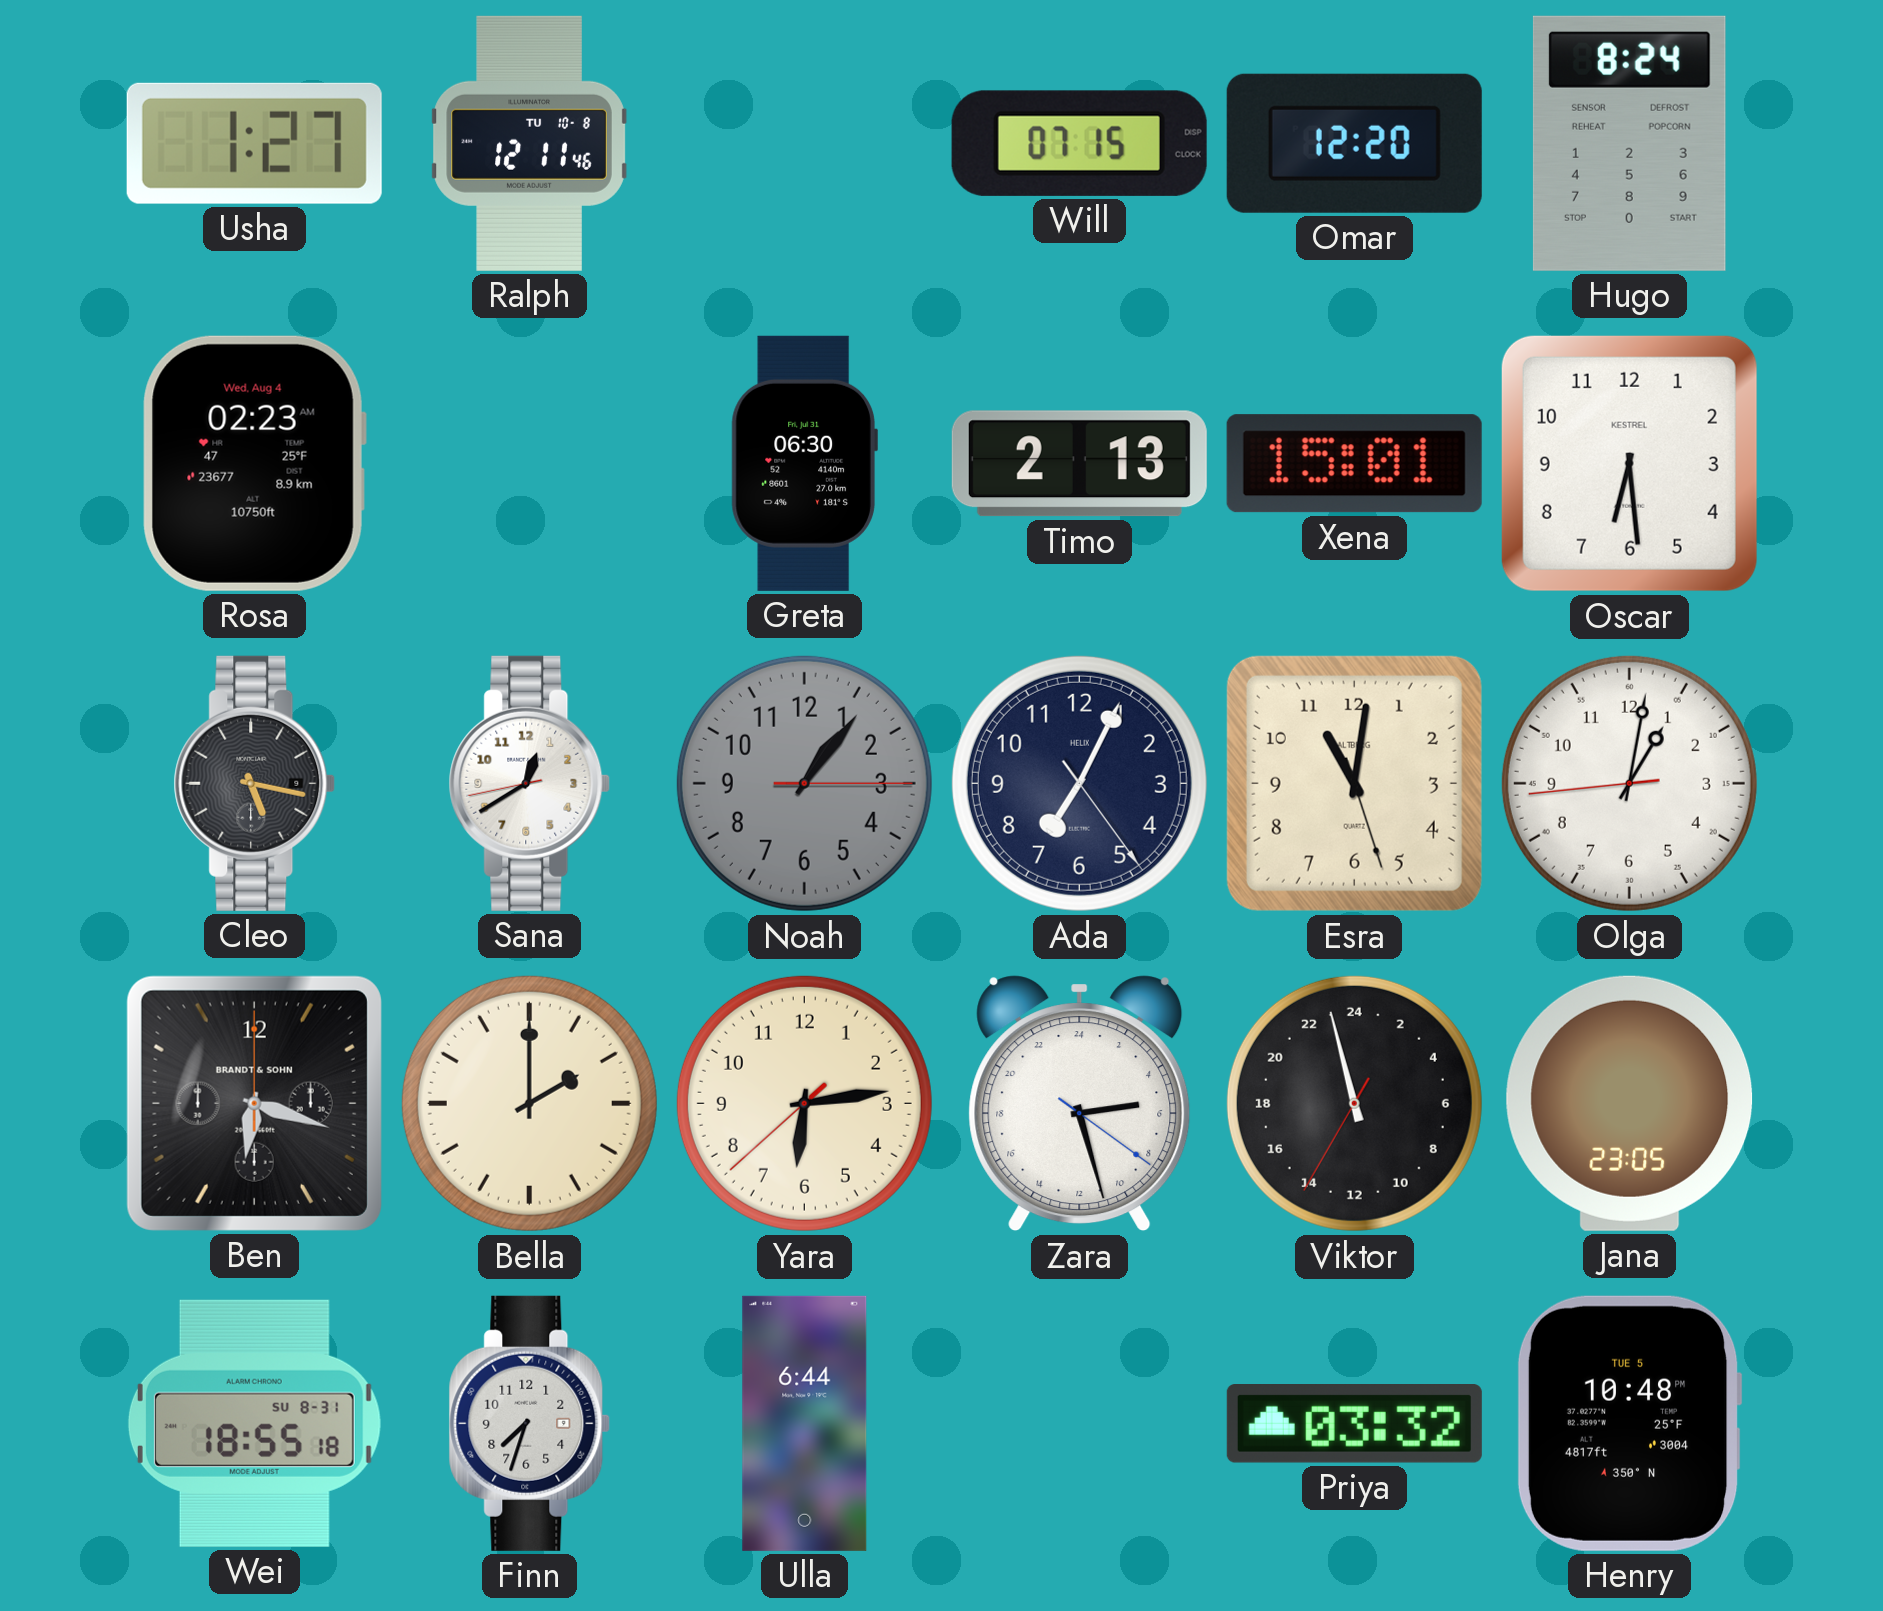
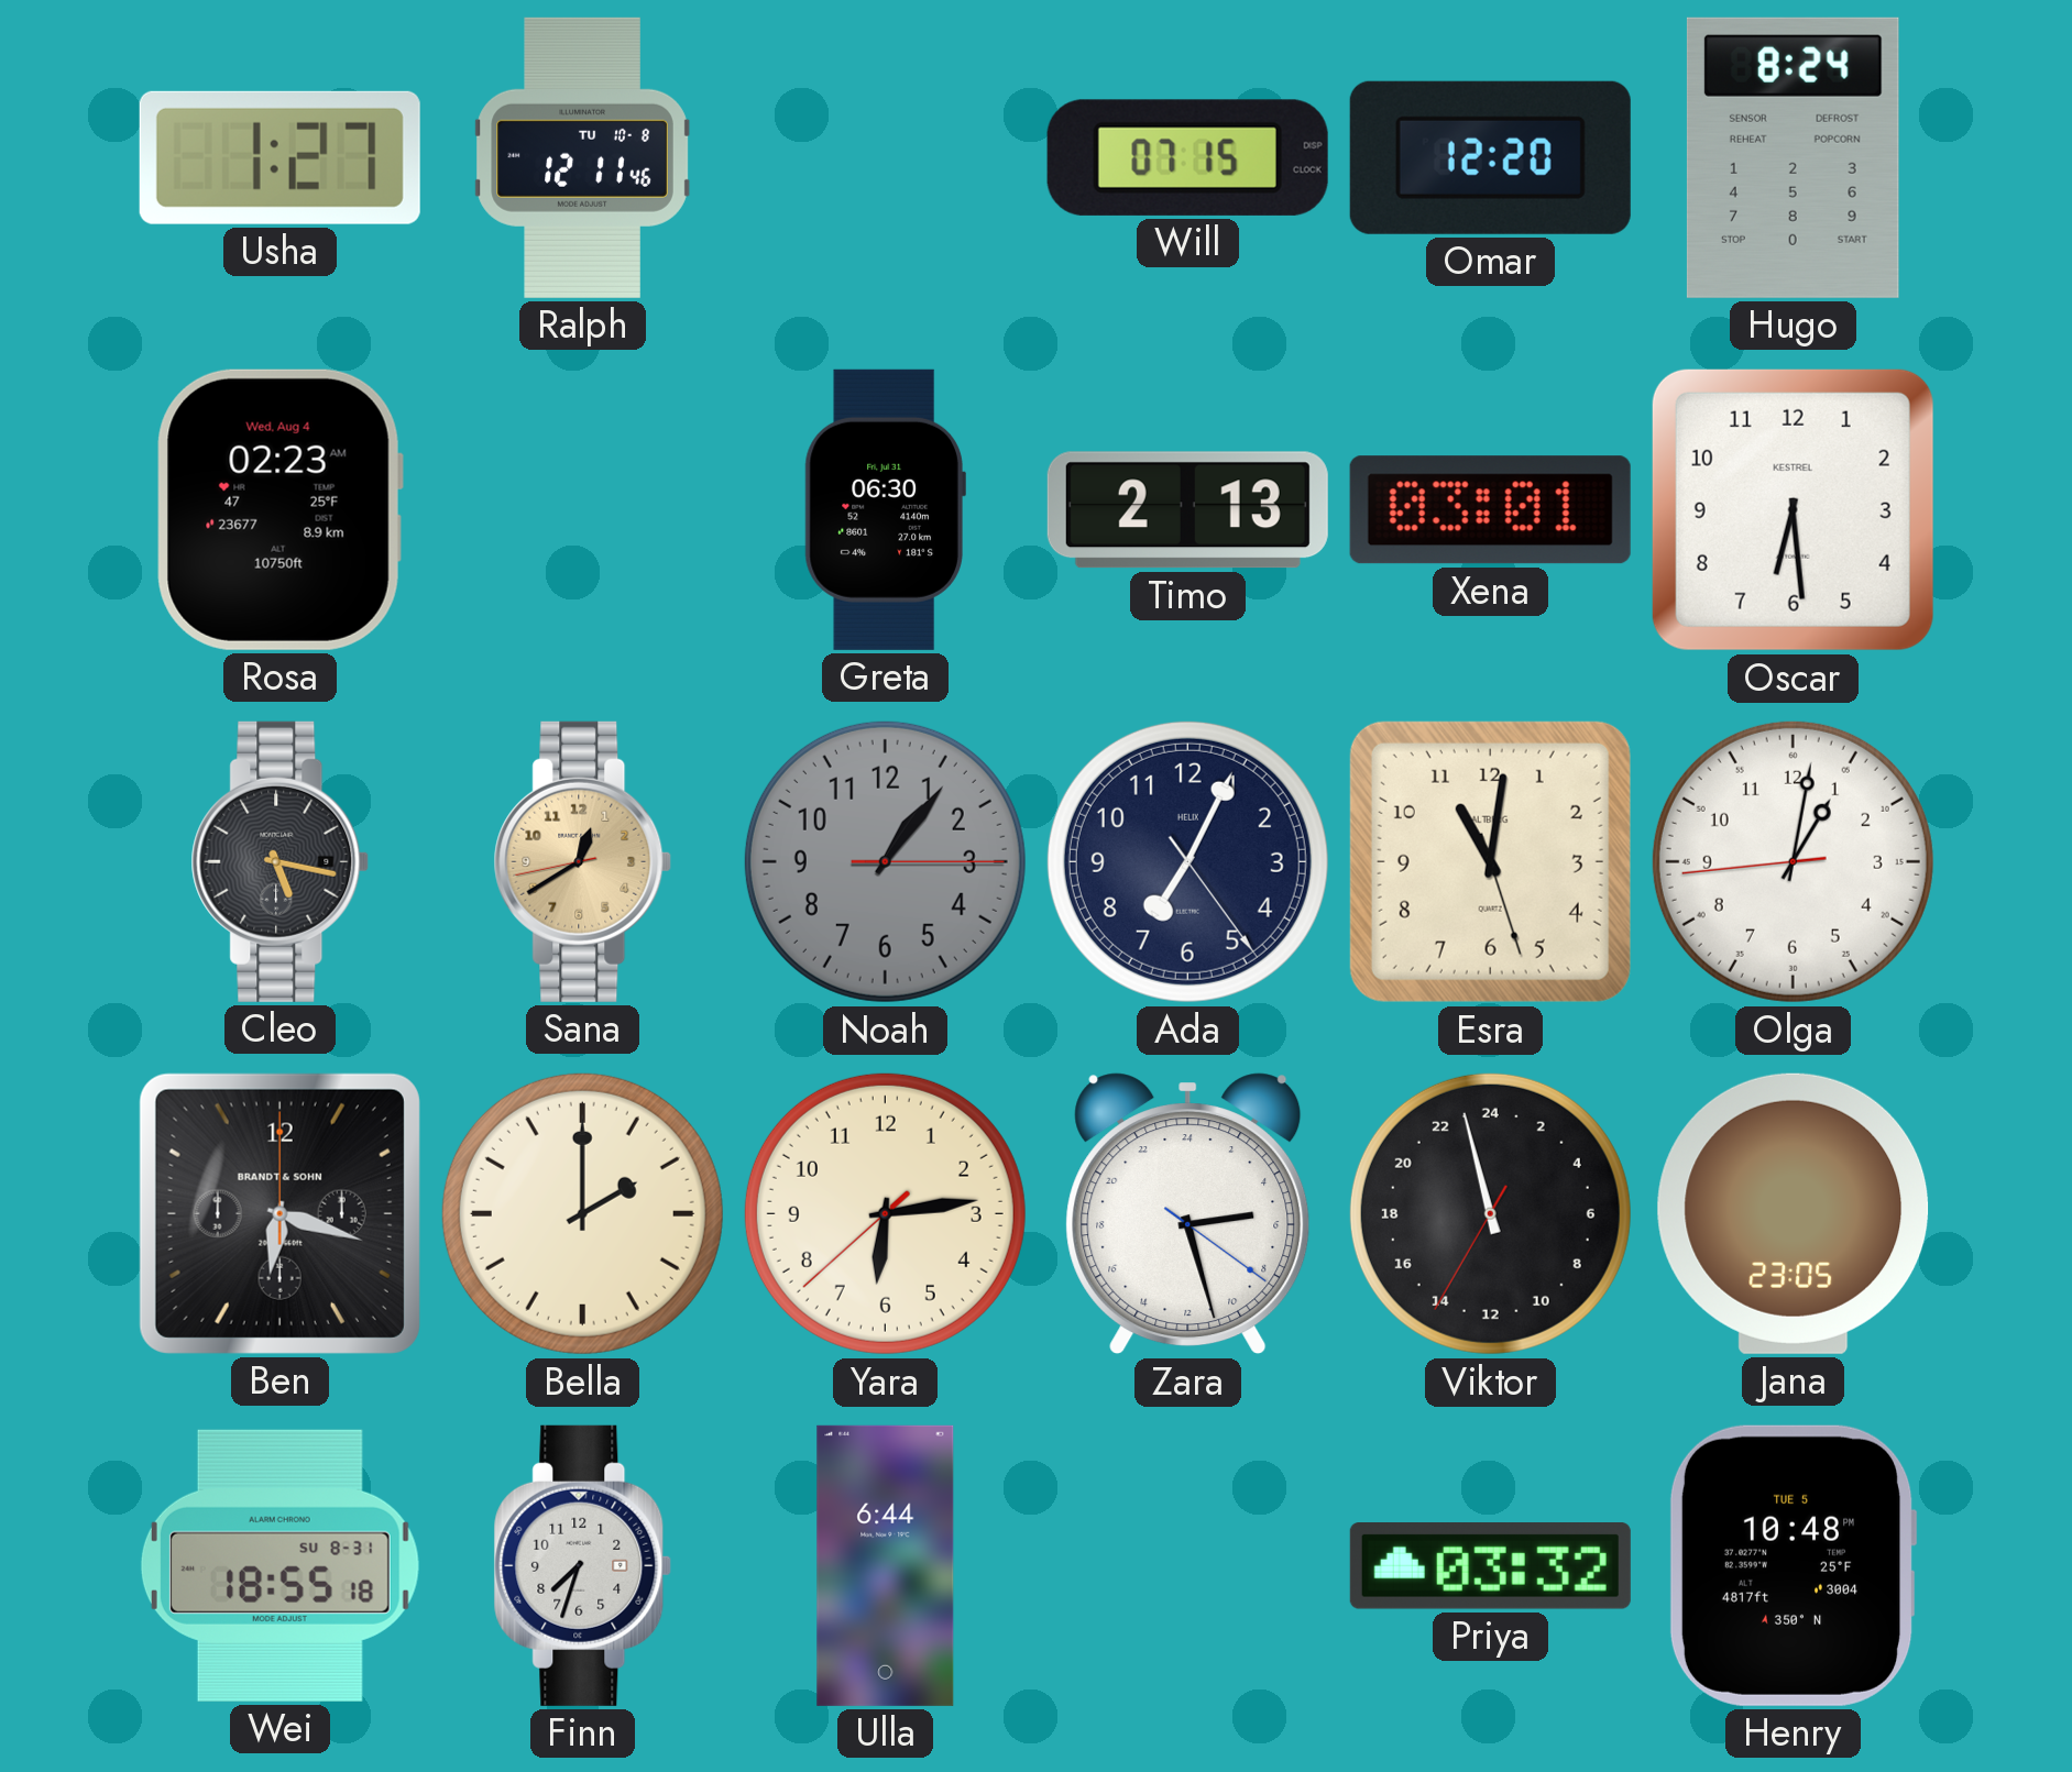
Xena: 15:01 -> 03:01
Sana dial: white -> champagne
